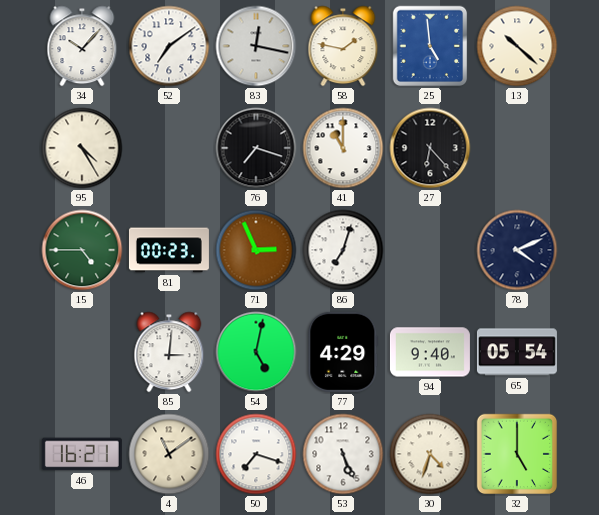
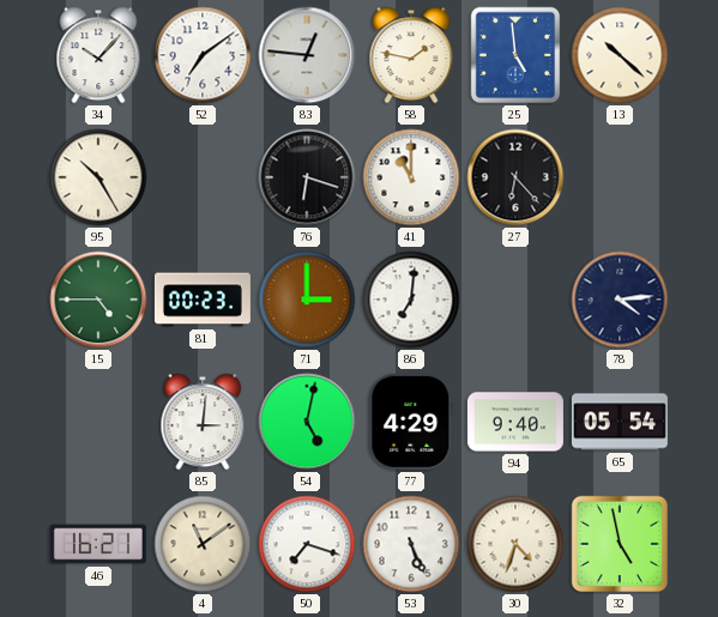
83: 12:17 -> 12:46
95: 4:25 -> 10:25
76: 7:18 -> 6:18
71: 2:56 -> 3:00
86: 7:03 -> 7:01
78: 4:11 -> 4:14
32: 5:00 -> 4:58
